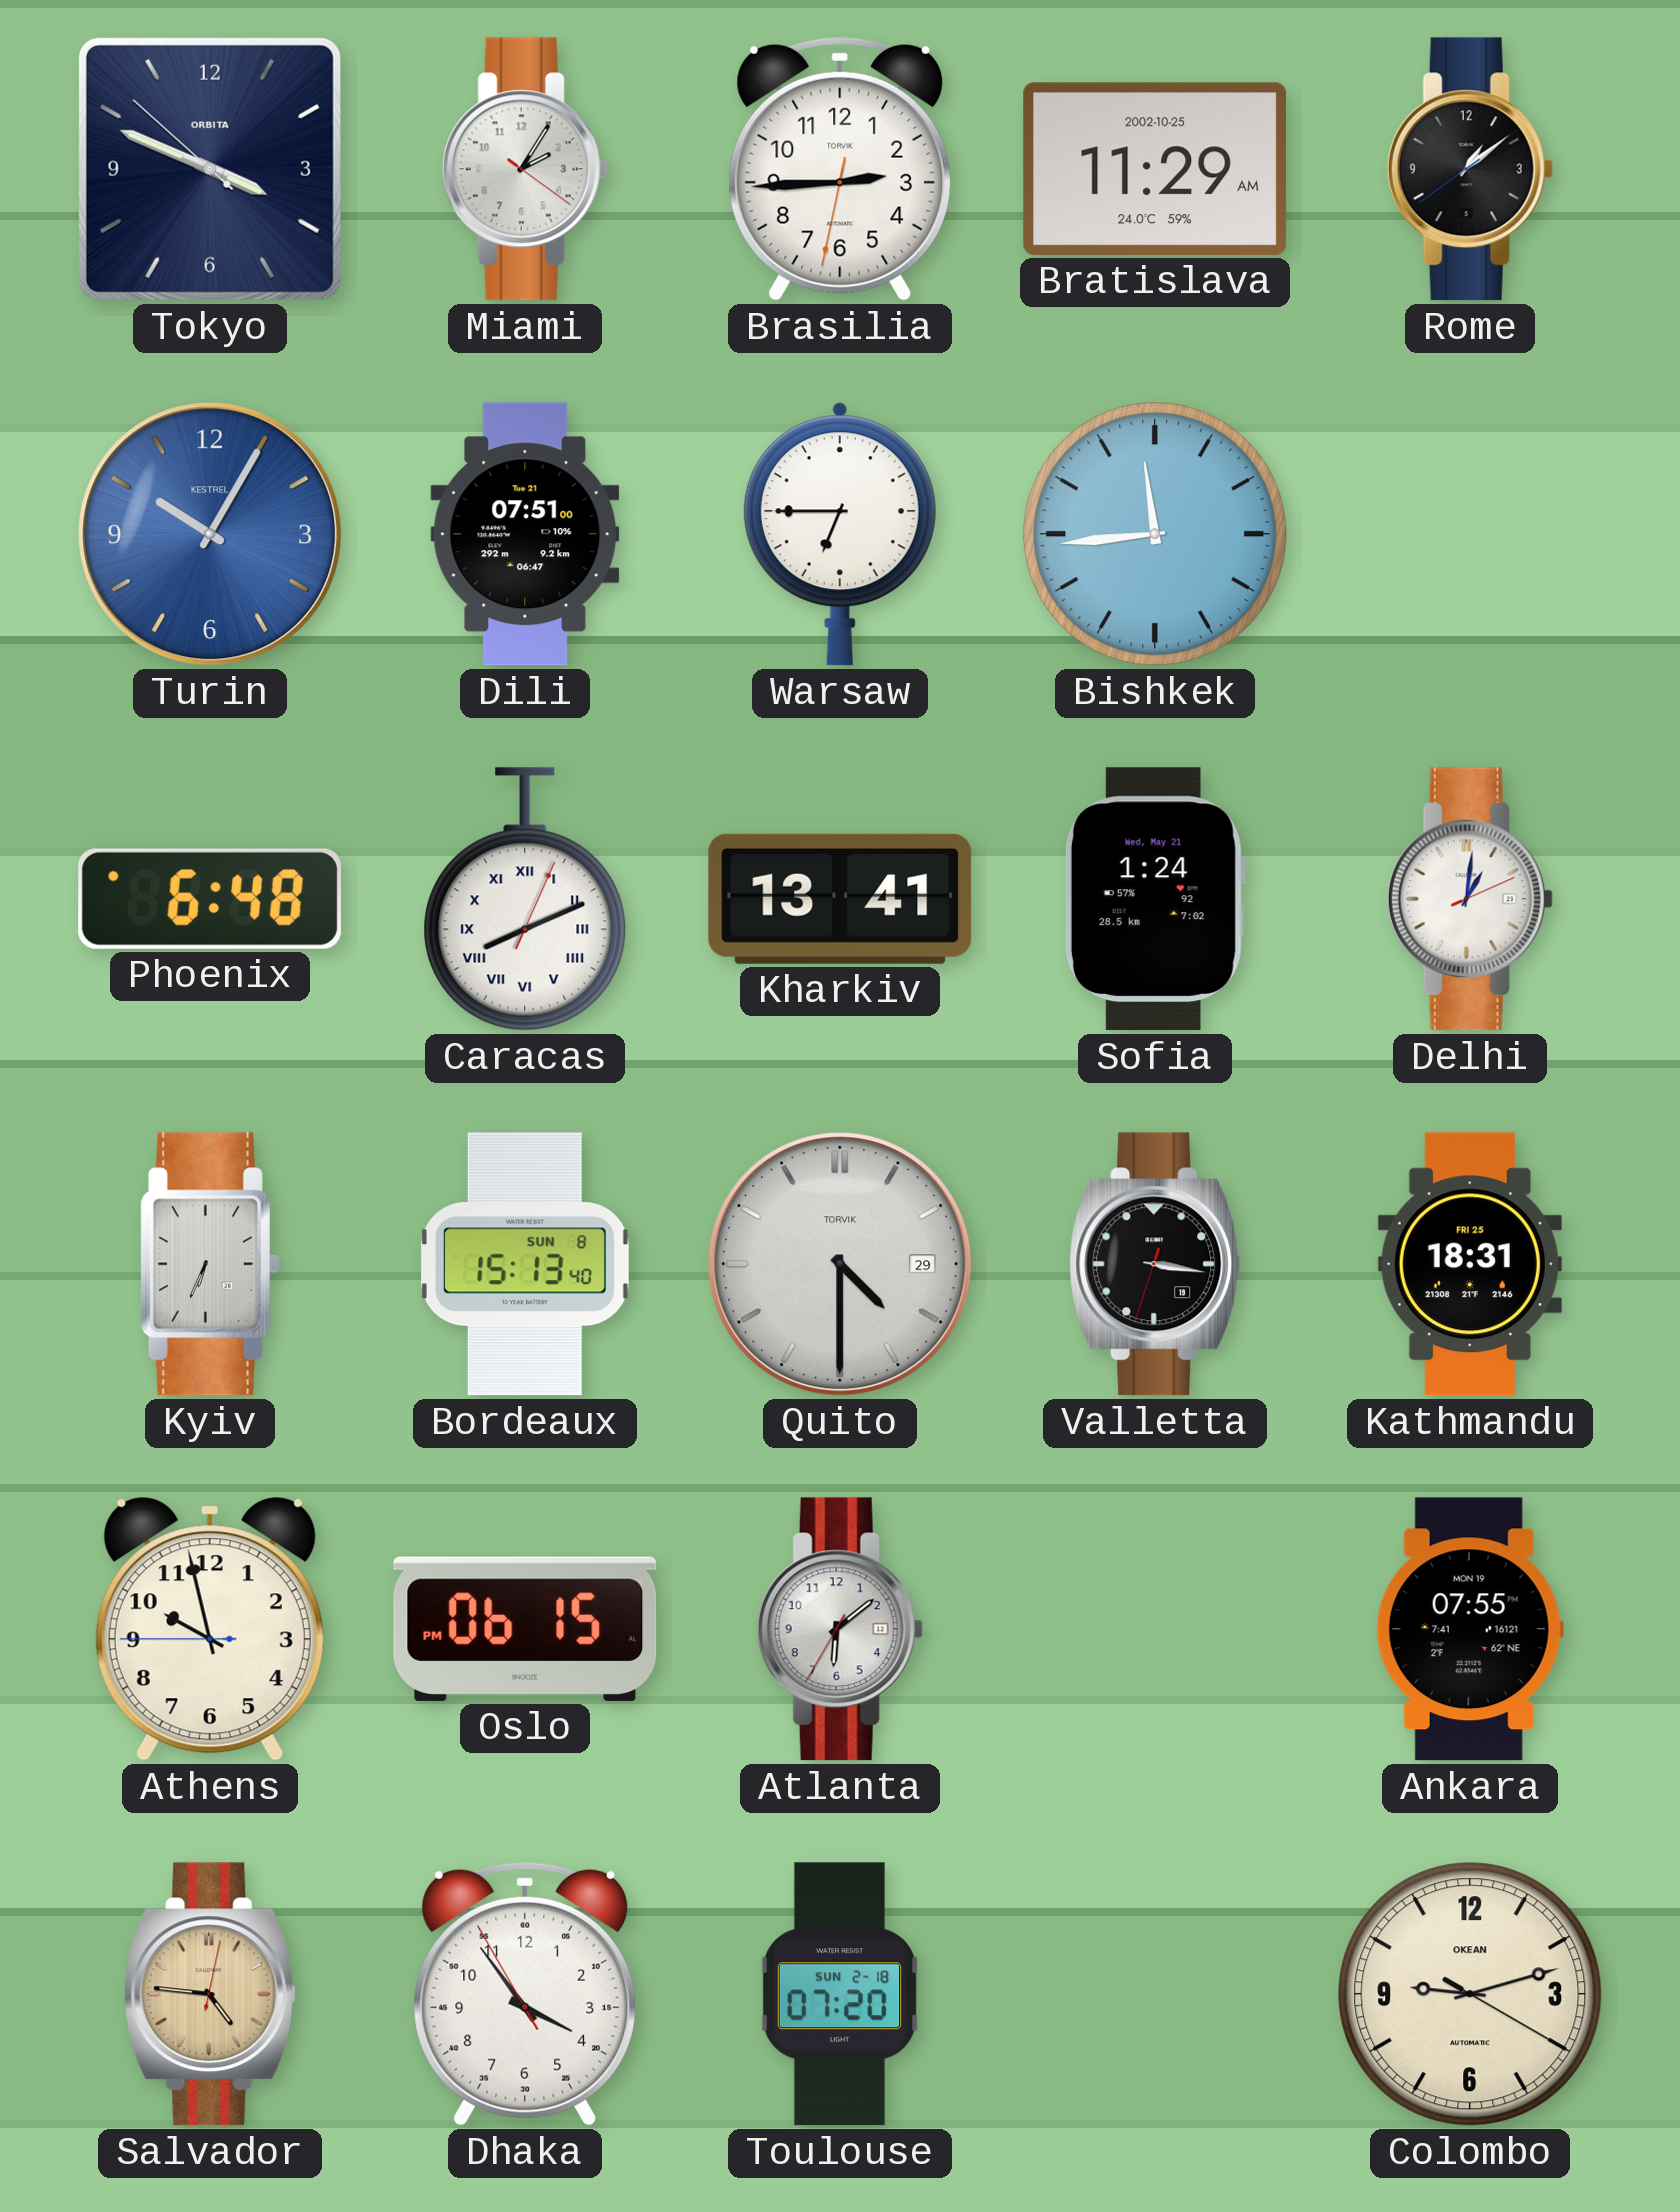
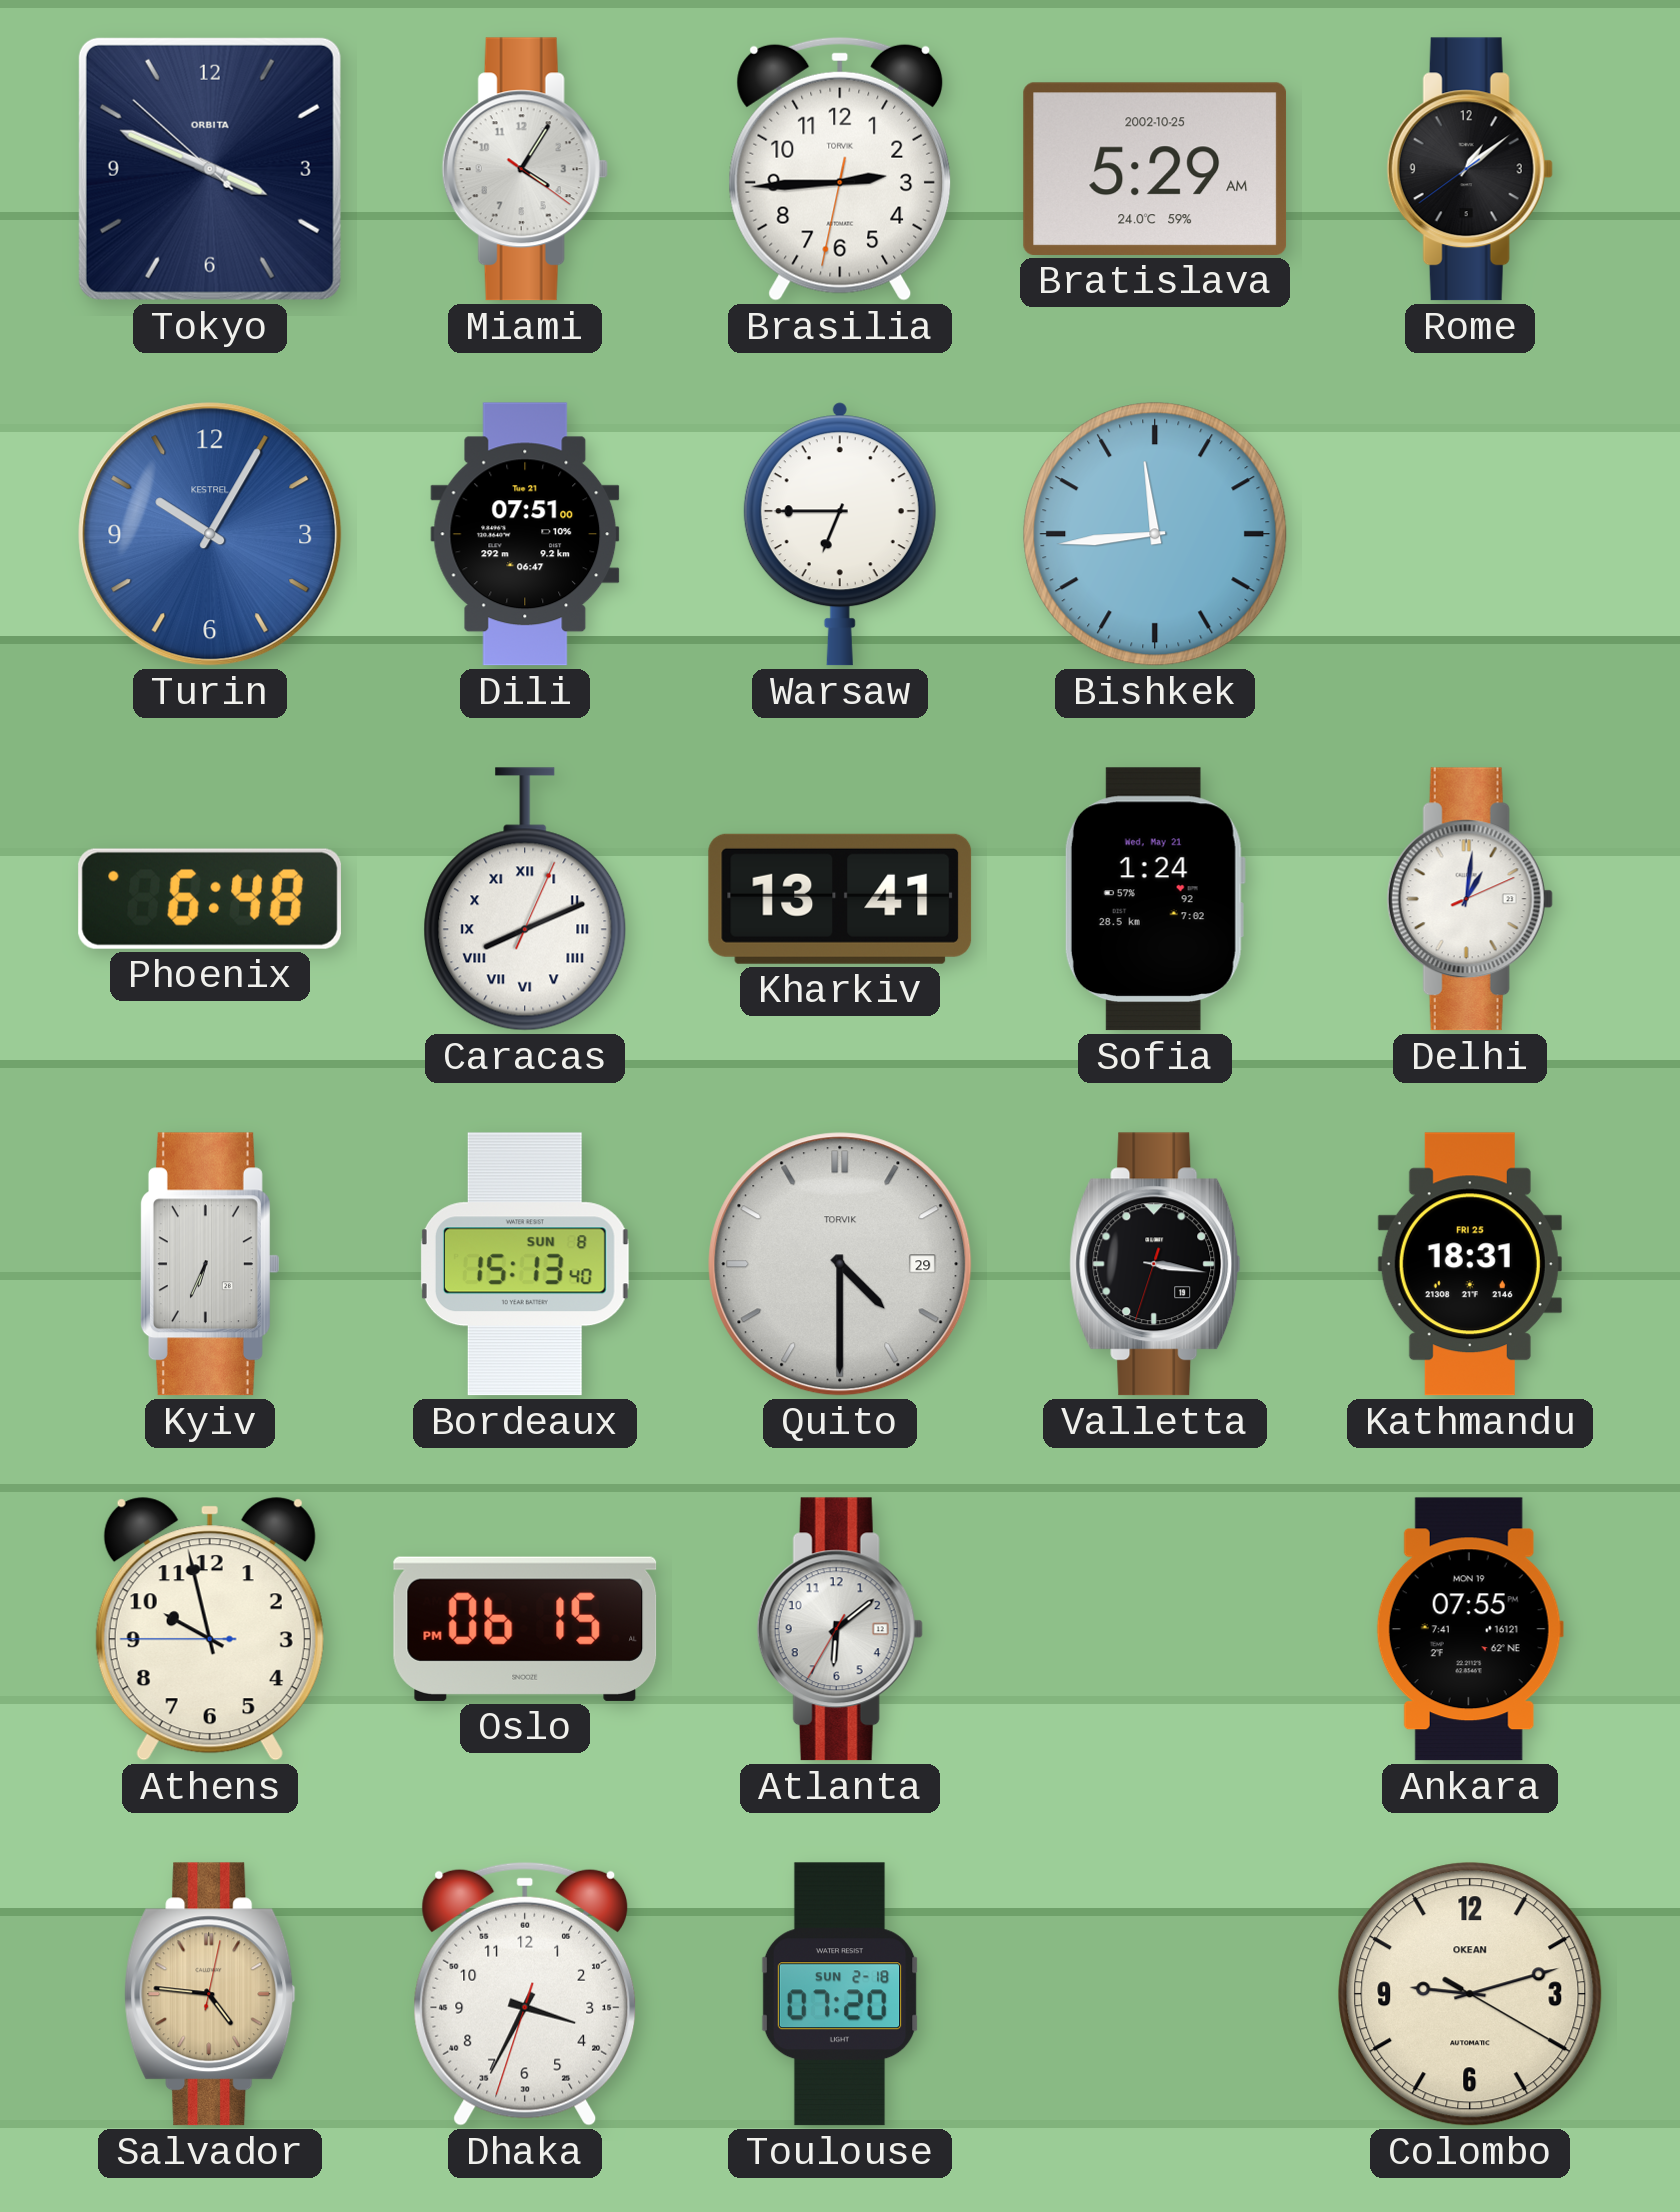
Miami: 2:05 -> 4:05
Bratislava: 11:29 -> 5:29
Dhaka: 3:53 -> 3:34
